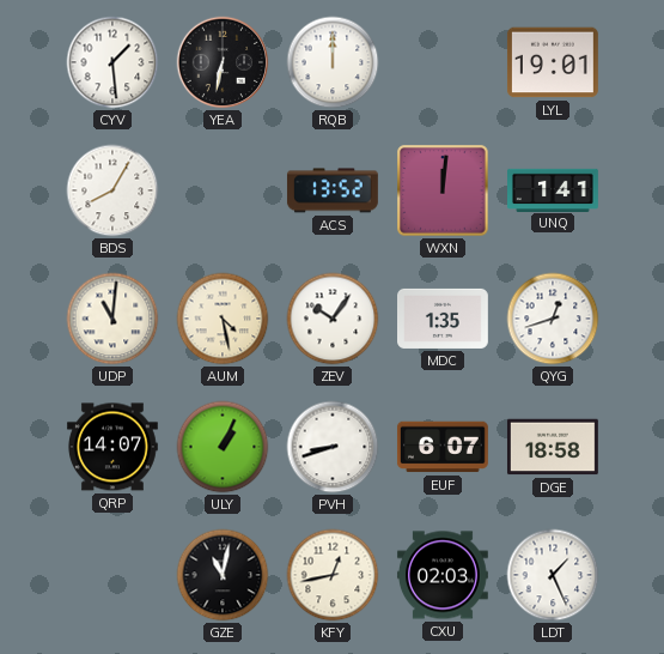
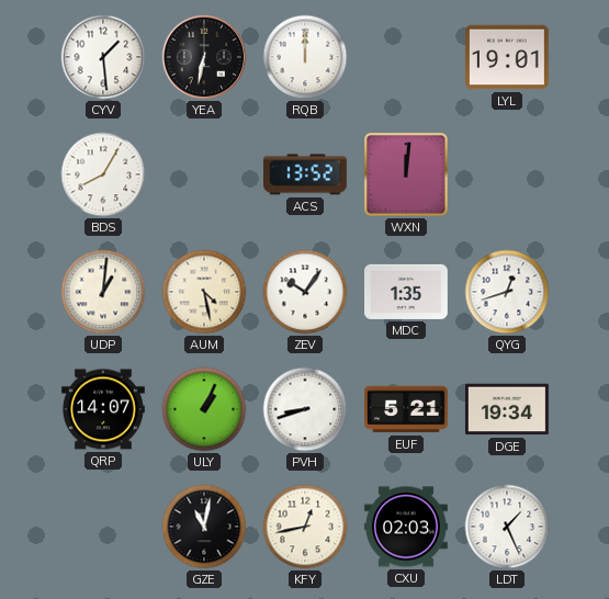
UNQ: 1:41 -> none
UDP: 11:01 -> 1:01
EUF: 6:07 -> 5:21
DGE: 18:58 -> 19:34
